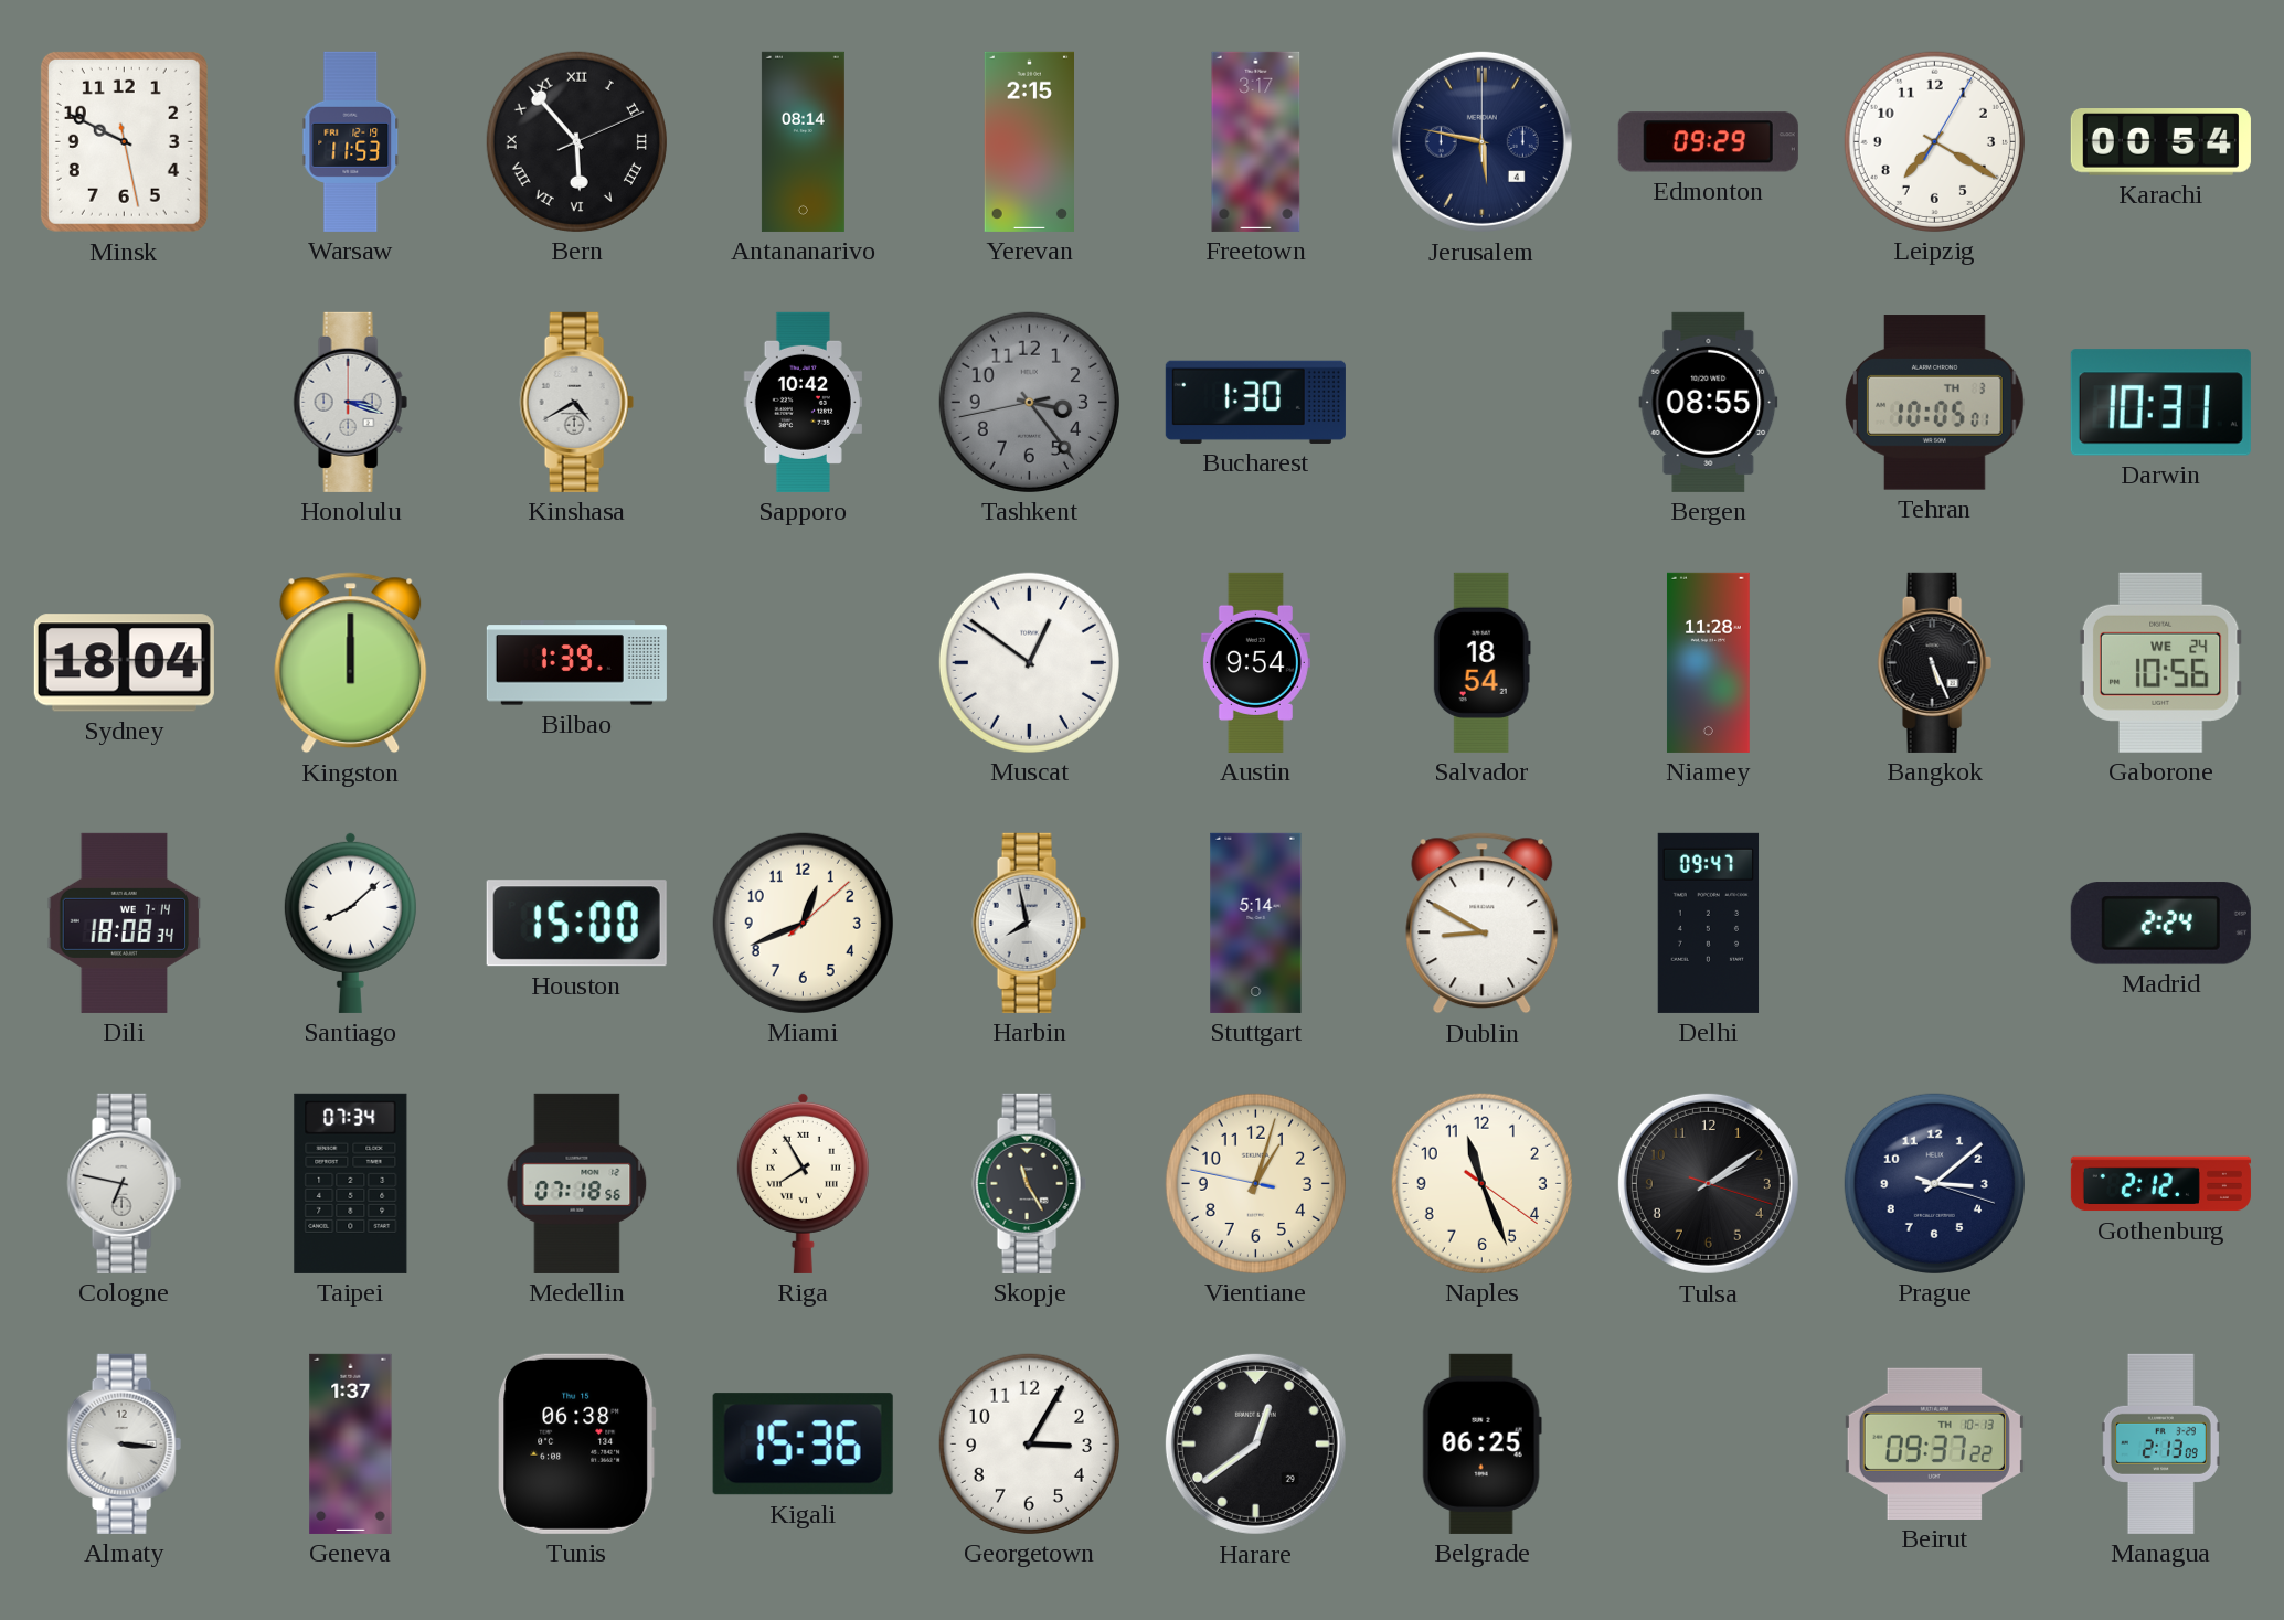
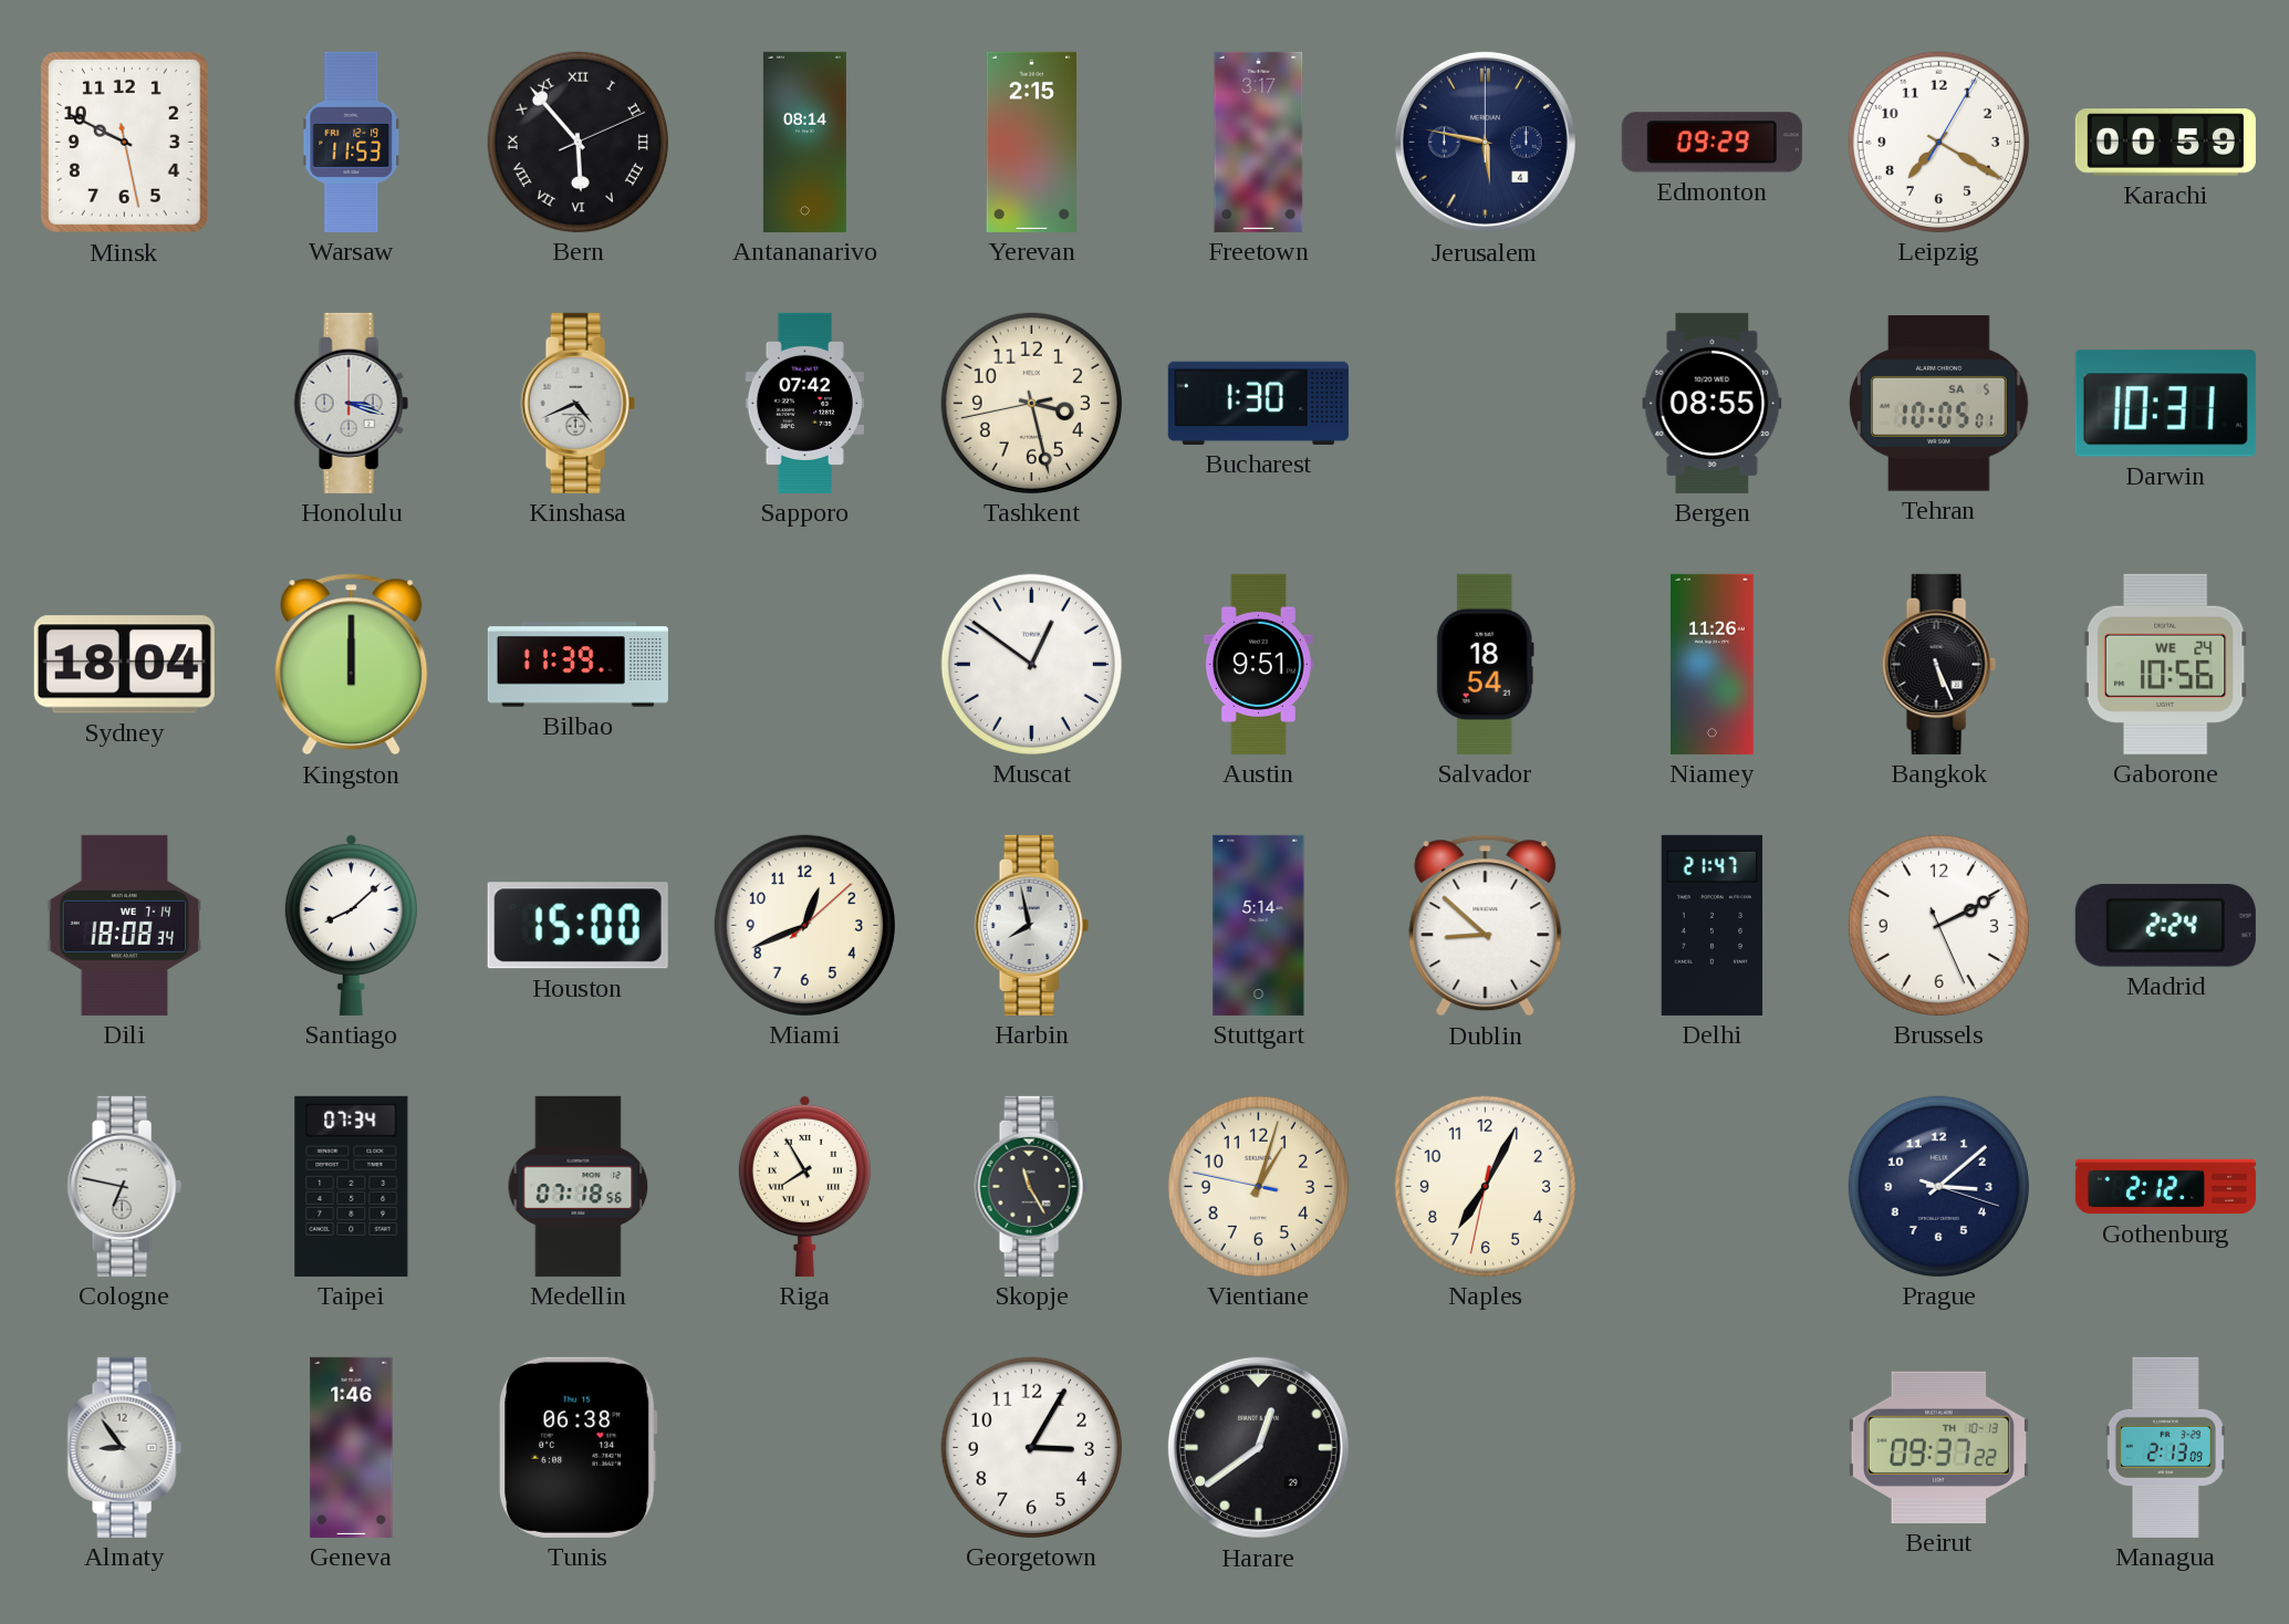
Karachi: 00:54 -> 00:59
Kinshasa: 4:40 -> 4:41
Sapporo: 10:42 -> 07:42
Tashkent: 3:23 -> 3:27
Tashkent dial: grey -> cream
Tehran date: TH 3 -> SA 5
Bilbao: 1:39 -> 11:39
Austin: 9:54 -> 9:51
Niamey: 11:28 -> 11:26
Dublin: 8:50 -> 8:52
Delhi: 09:47 -> 21:47
Brussels: none -> 2:10
Naples: 11:26 -> 7:04
Tulsa: 2:09 -> none
Almaty: 3:16 -> 8:54
Geneva: 1:37 -> 1:46
Kigali: 15:36 -> none
Belgrade: 06:25 -> none
